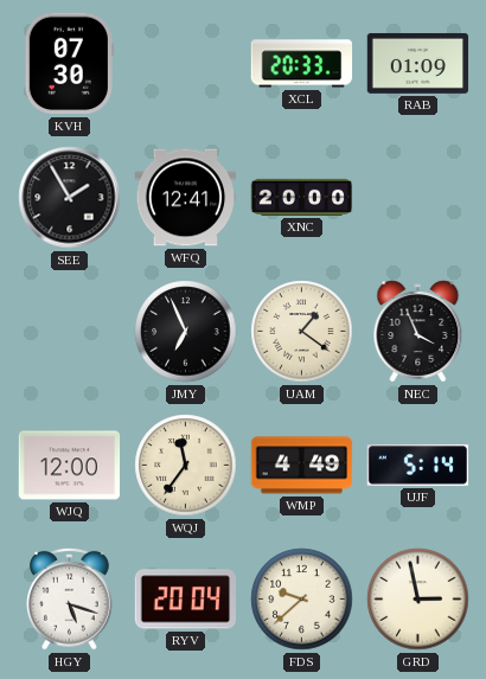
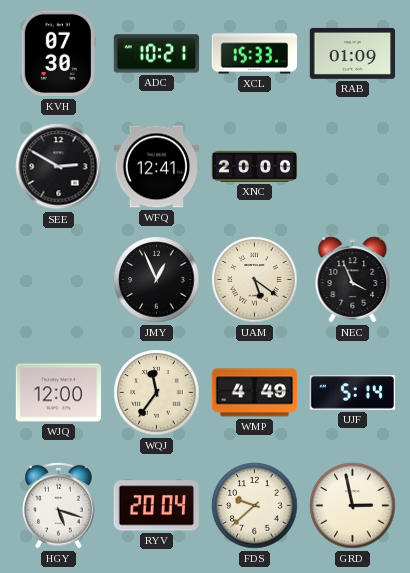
ADC: none -> 10:21
XCL: 20:33 -> 15:33
SEE: 1:55 -> 2:50
JMY: 6:56 -> 12:56
UAM: 1:21 -> 5:21
